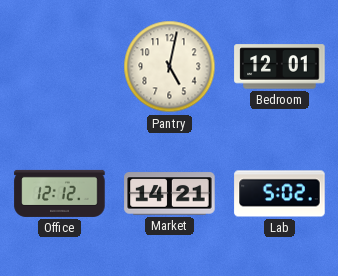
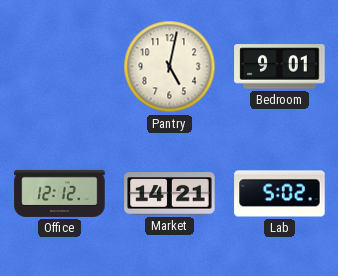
Bedroom: 12:01 -> 9:01
